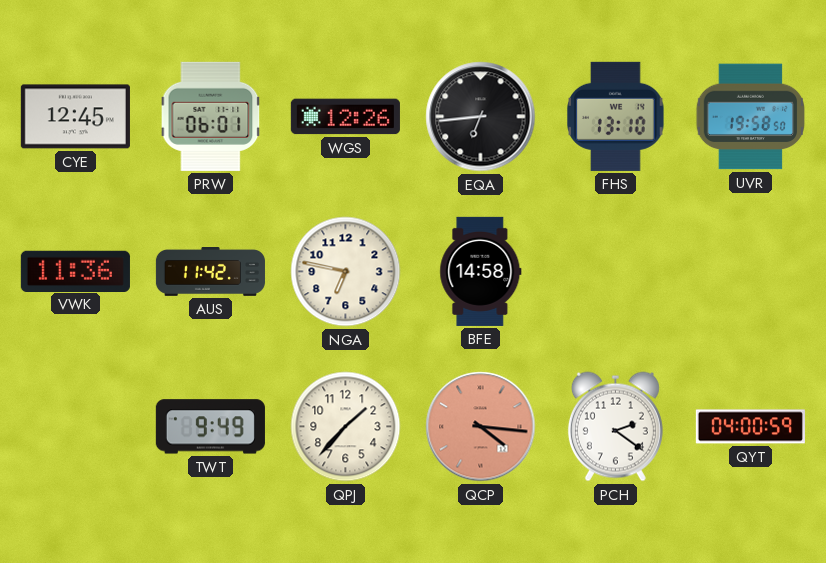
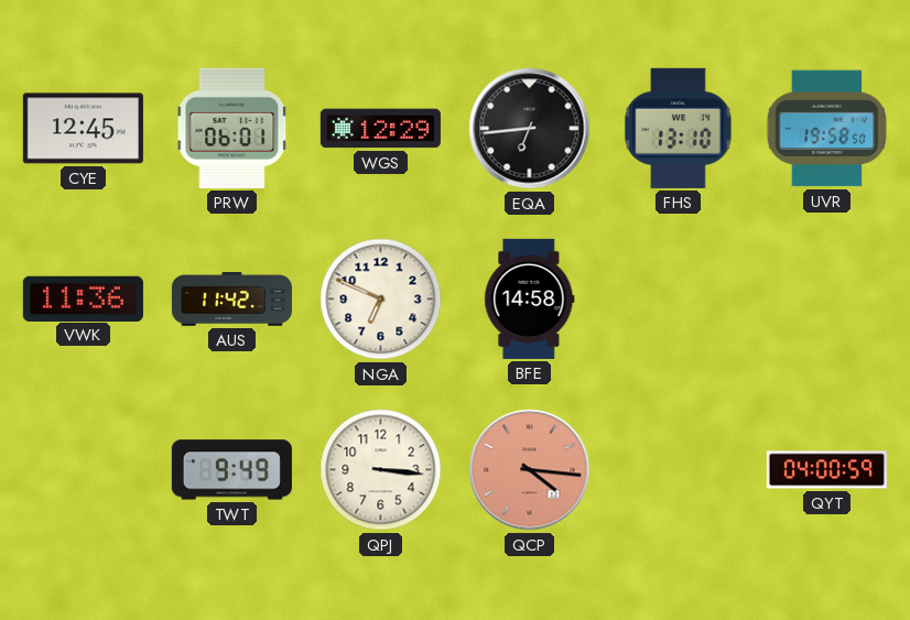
WGS: 12:26 -> 12:29
NGA: 6:47 -> 6:49
QPJ: 1:37 -> 3:16
PCH: 2:21 -> none
